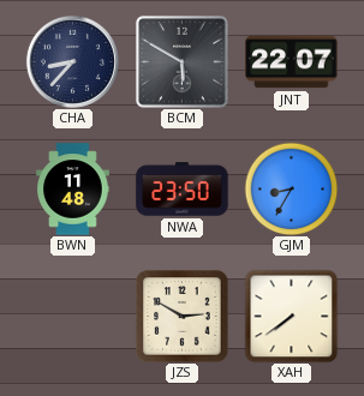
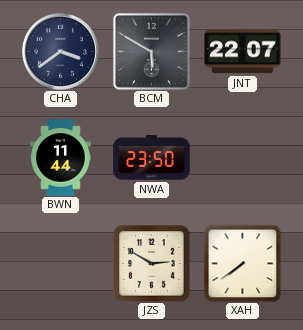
CHA: 8:37 -> 3:39
BWN: 11:48 -> 11:44
GJM: 8:35 -> none
